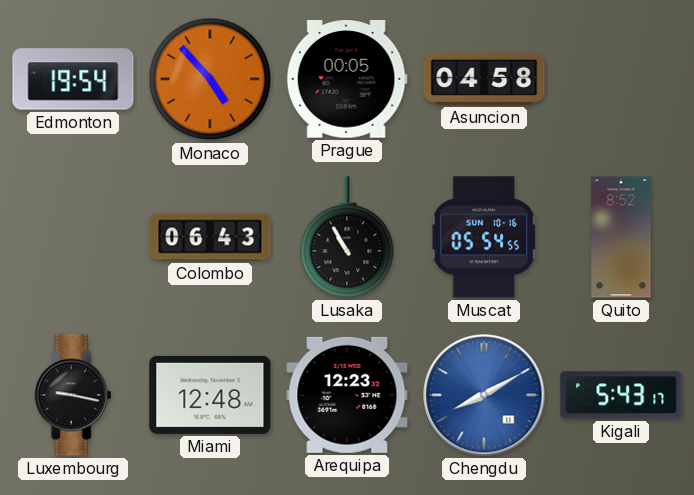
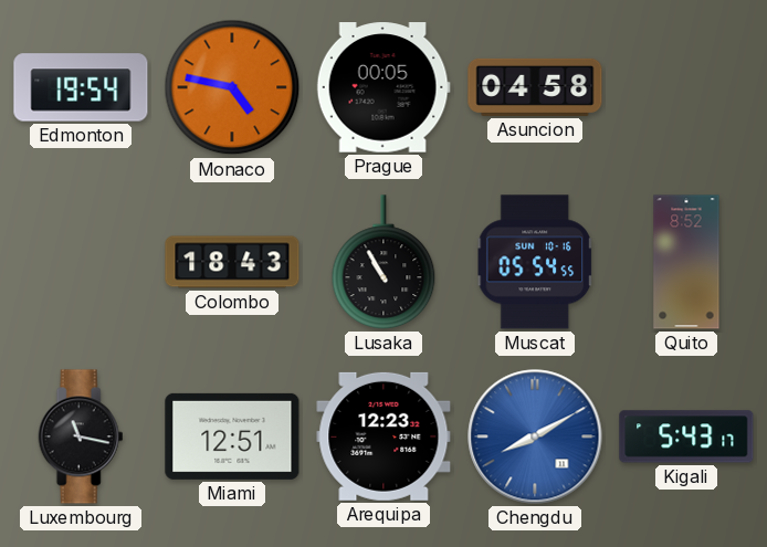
Monaco: 4:53 -> 4:47
Colombo: 06:43 -> 18:43
Luxembourg: 9:17 -> 11:17
Miami: 12:48 -> 12:51
